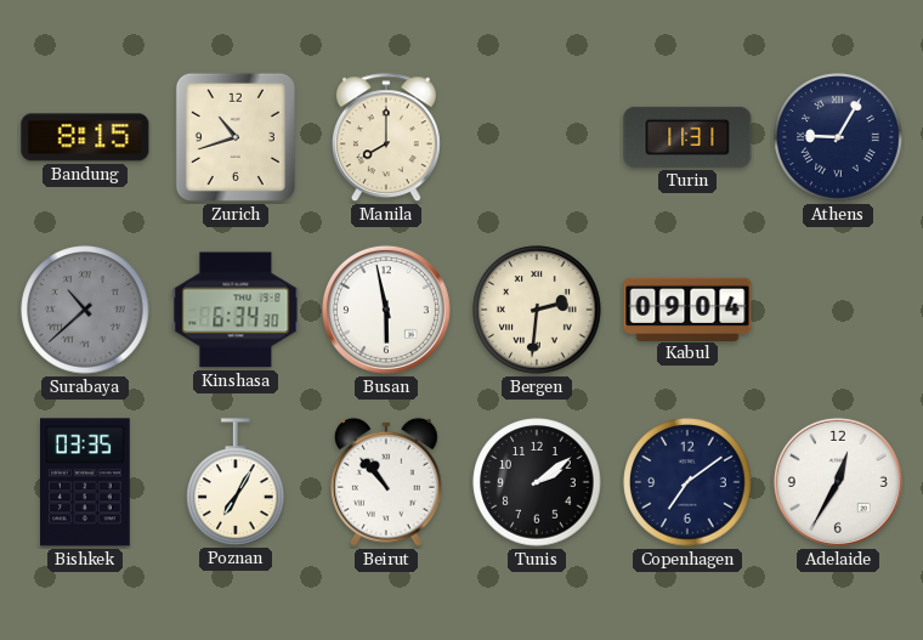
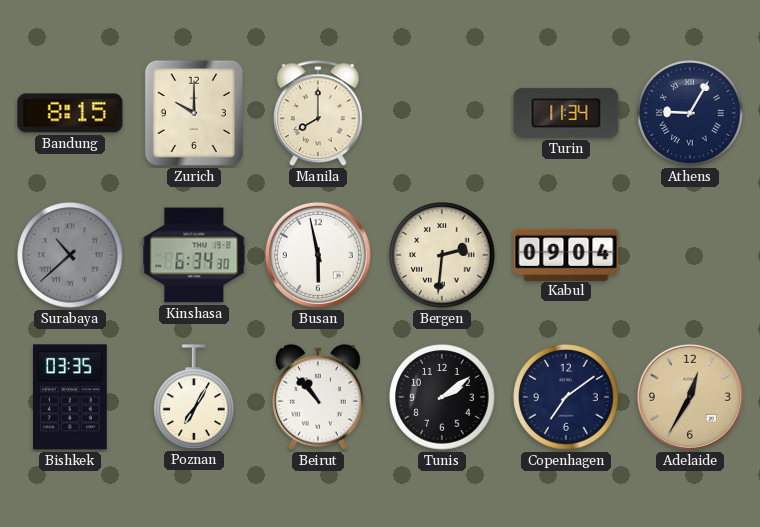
Zurich: 10:42 -> 10:00
Turin: 11:31 -> 11:34
Adelaide dial: white -> champagne
